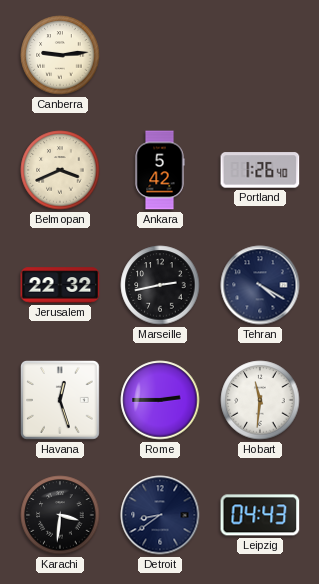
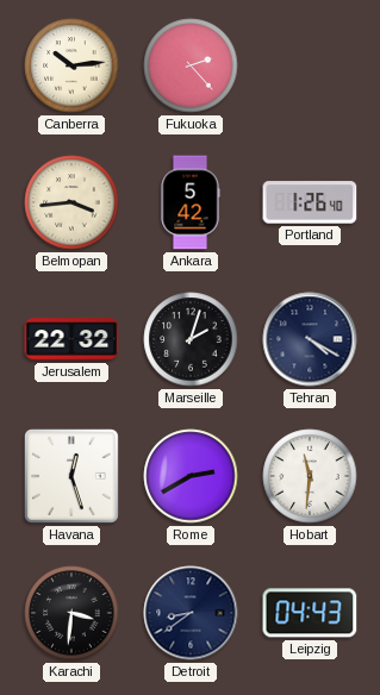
Canberra: 9:14 -> 10:14
Fukuoka: none -> 2:23
Belmopan: 3:41 -> 3:44
Marseille: 2:43 -> 2:03
Rome: 2:45 -> 2:40
